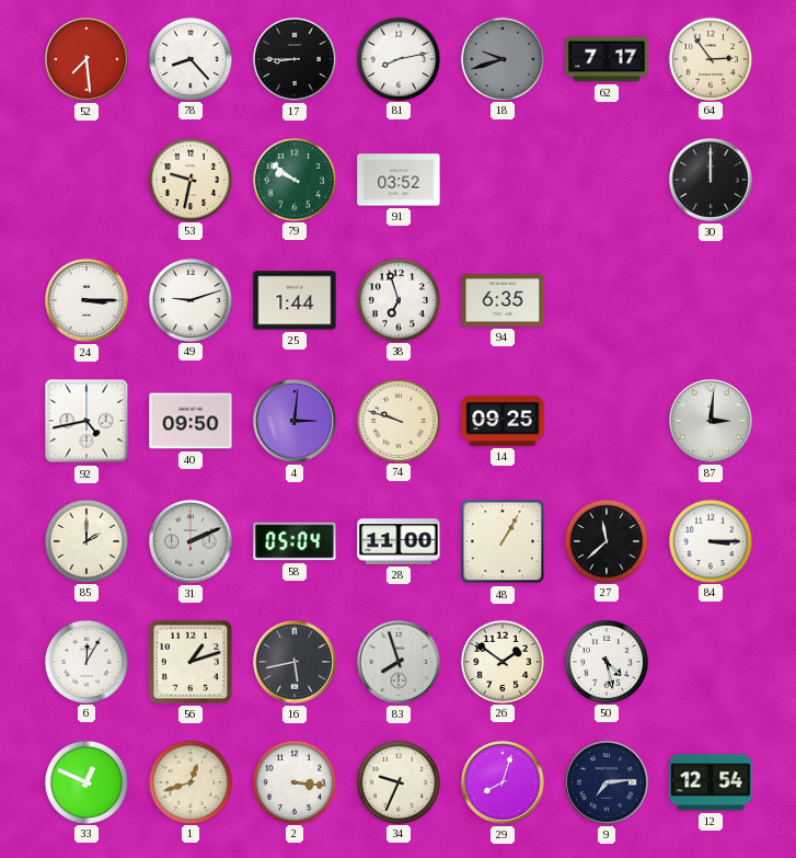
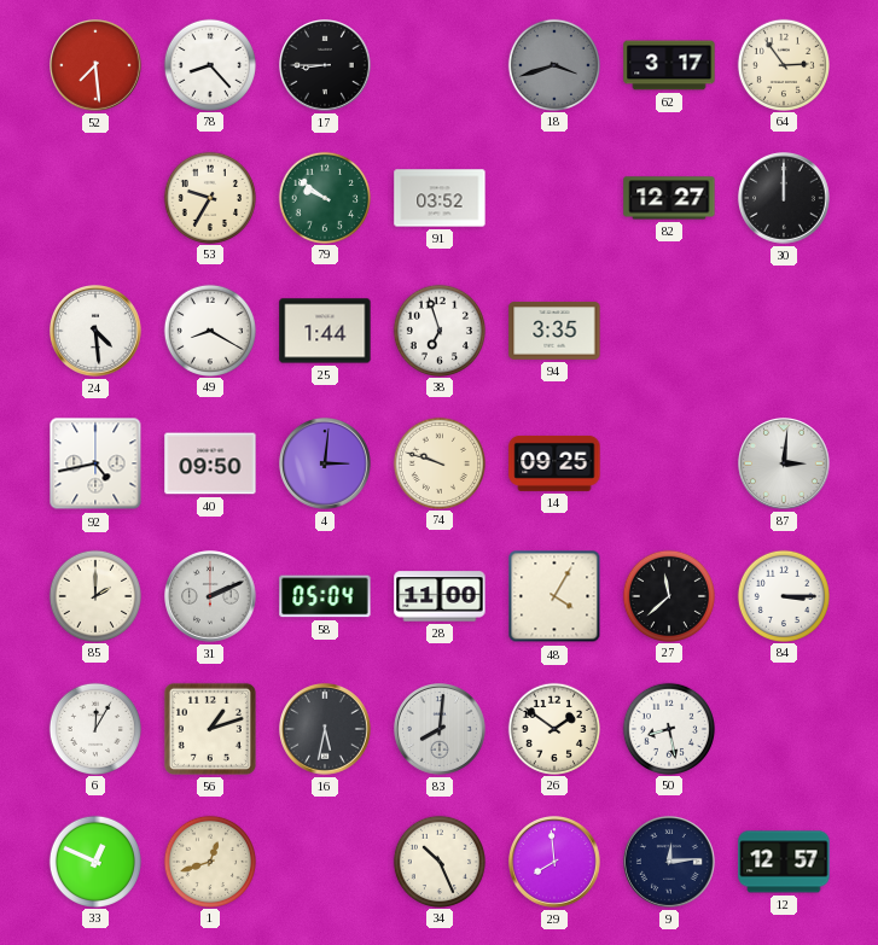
81: 8:13 -> none
18: 9:42 -> 3:42
62: 7:17 -> 3:17
53: 9:32 -> 9:35
82: none -> 12:27
24: 3:15 -> 4:29
49: 9:12 -> 8:20
94: 6:35 -> 3:35
48: 1:05 -> 4:05
16: 5:43 -> 5:32
83: 7:57 -> 8:01
50: 4:28 -> 8:28
2: 3:16 -> none
34: 9:34 -> 10:26
29: 8:03 -> 7:59
9: 7:14 -> 12:14
12: 12:54 -> 12:57
